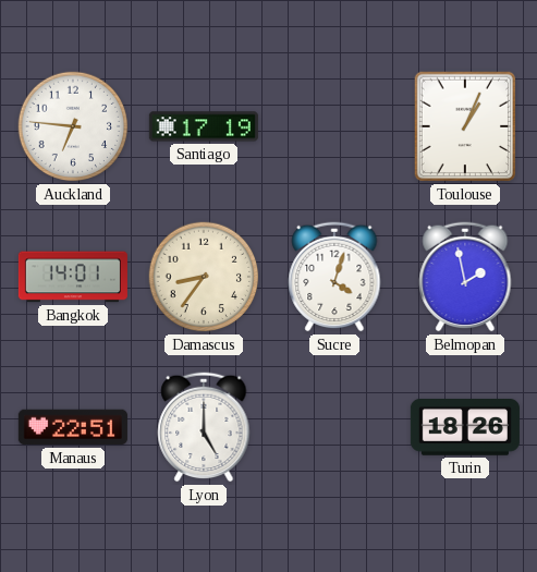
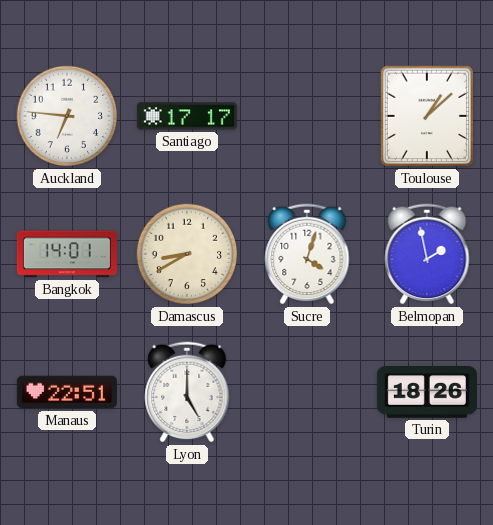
Santiago: 17:19 -> 17:17
Toulouse: 1:04 -> 1:08
Damascus: 8:36 -> 8:40
